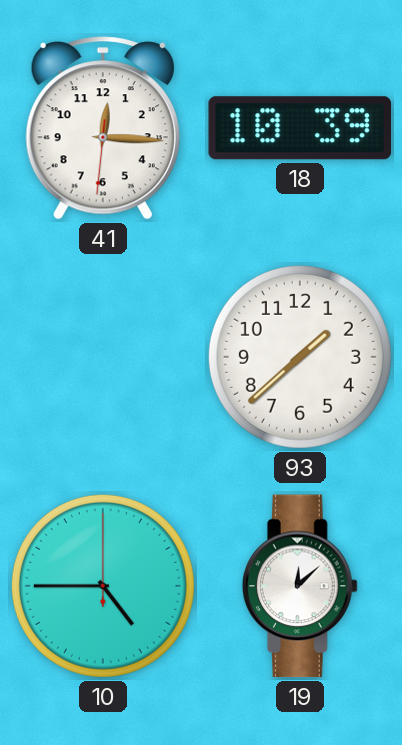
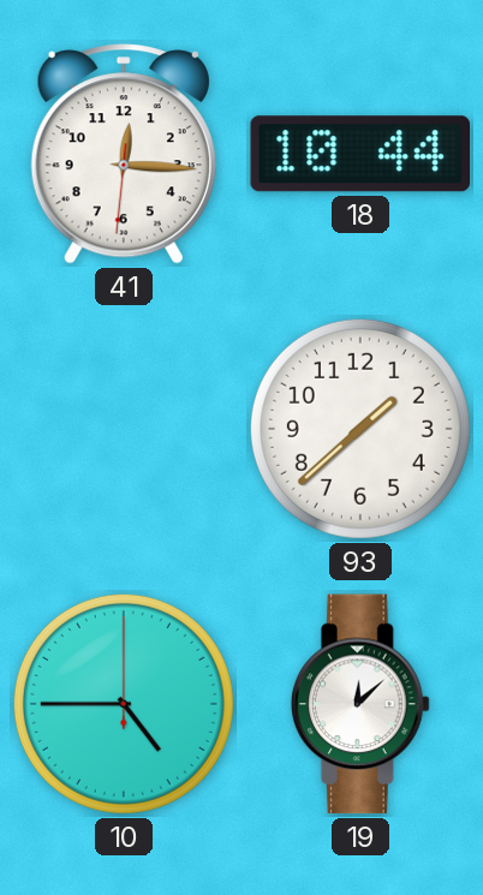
18: 10:39 -> 10:44
